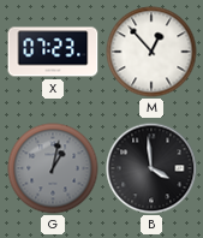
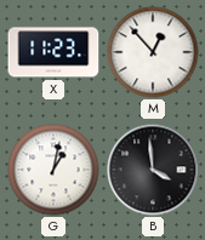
X: 07:23 -> 11:23
G dial: grey -> white
